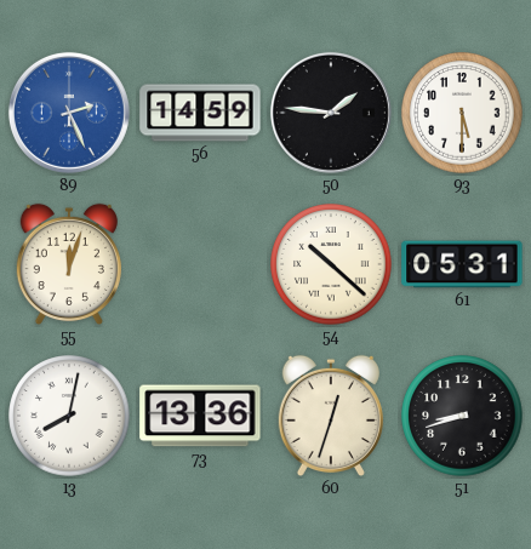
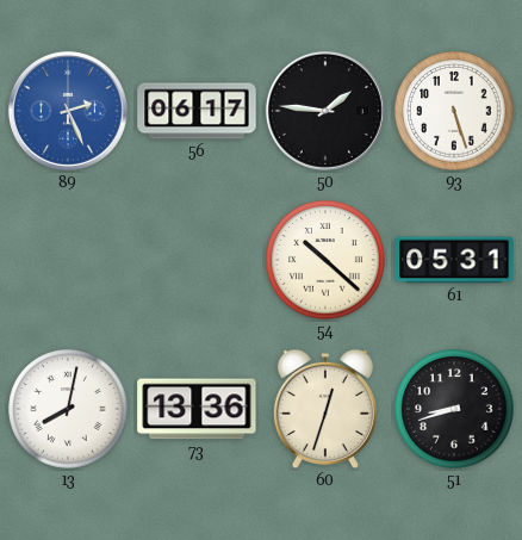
56: 14:59 -> 06:17
93: 5:30 -> 5:27
55: 12:03 -> none
